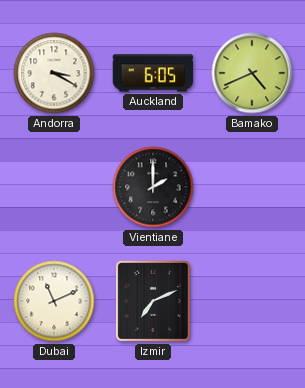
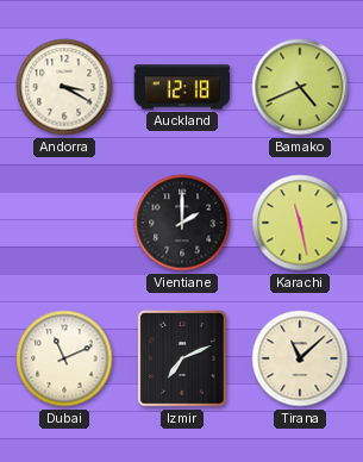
Auckland: 6:05 -> 12:18
Karachi: none -> 11:28
Tirana: none -> 11:08
